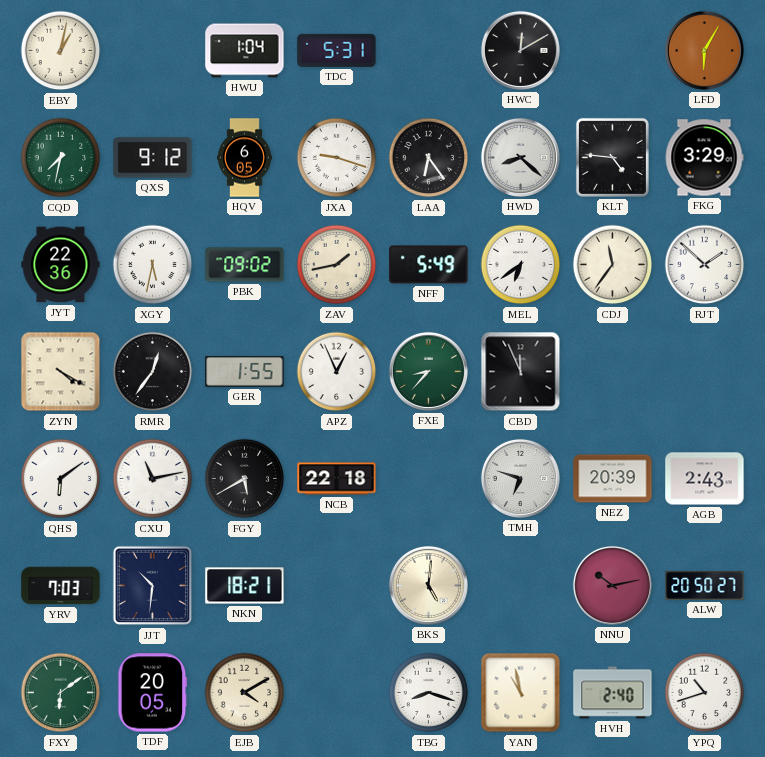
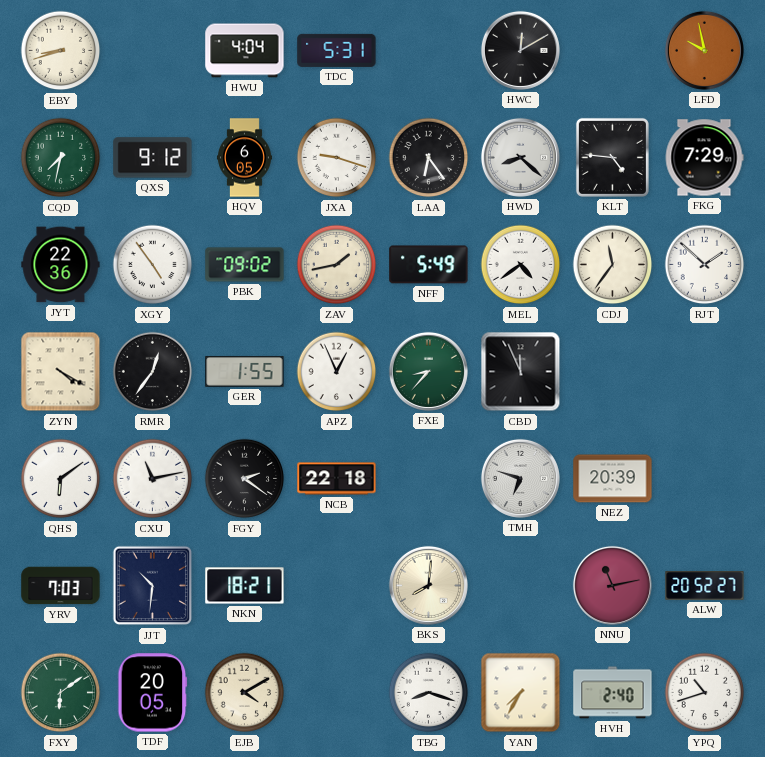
EBY: 1:02 -> 8:42
HWU: 1:04 -> 4:04
LFD: 6:05 -> 9:58
FKG: 3:29 -> 7:29
XGY: 5:32 -> 4:54
MEL: 6:39 -> 4:39
FGY: 5:40 -> 2:21
AGB: 2:43 -> none
BKS: 5:01 -> 8:01
NNU: 10:13 -> 11:13
ALW: 20:50 -> 20:52
YAN: 10:58 -> 7:35
